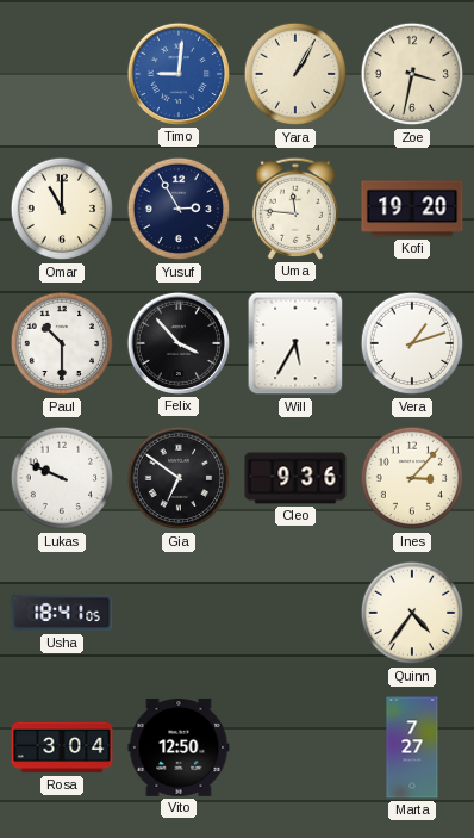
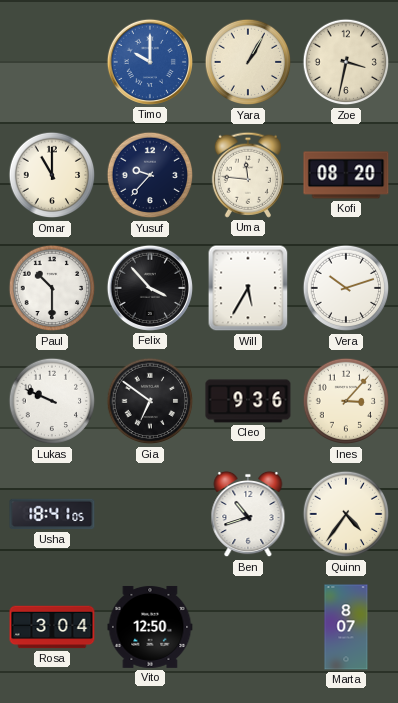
Timo: 9:01 -> 10:00
Yusuf: 2:55 -> 9:37
Kofi: 19:20 -> 08:20
Vera: 1:12 -> 10:12
Ben: none -> 10:42
Marta: 7:27 -> 8:07
